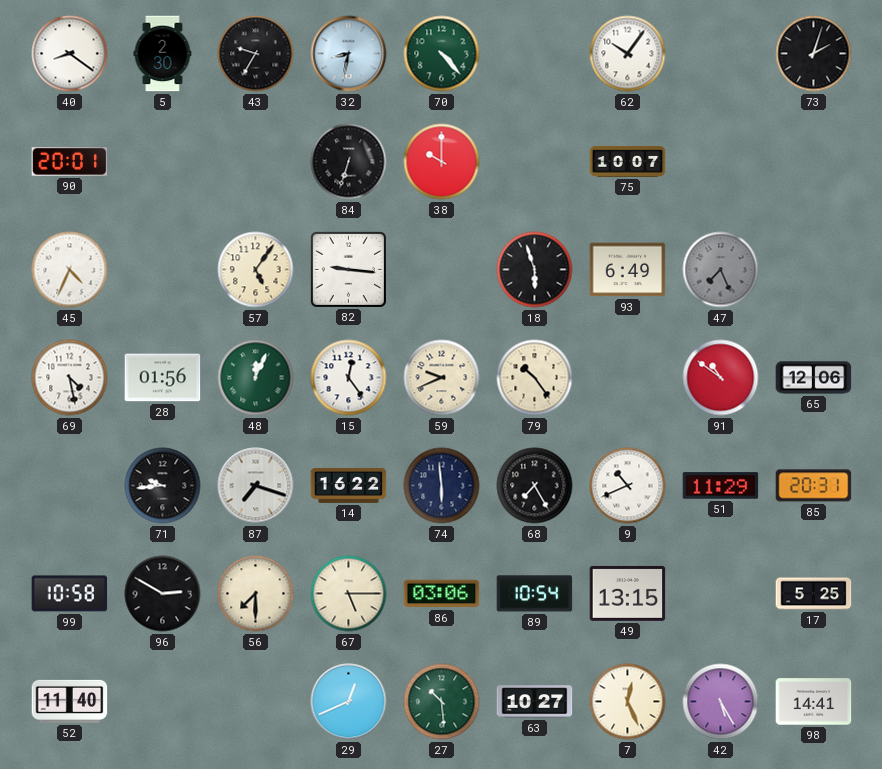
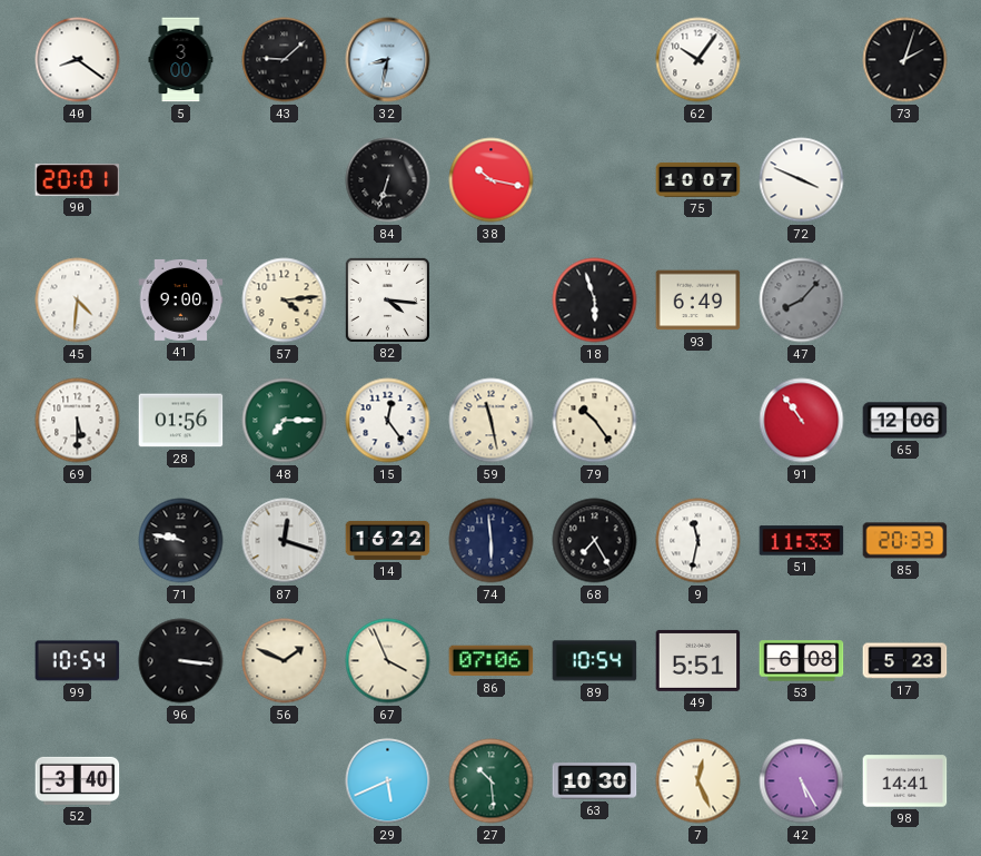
5: 2:30 -> 3:00
43: 9:35 -> 9:08
70: 4:23 -> none
38: 10:00 -> 10:17
72: none -> 3:49
45: 4:34 -> 4:31
41: none -> 9:00
57: 5:06 -> 4:14
82: 9:16 -> 4:16
47: 7:26 -> 8:07
69: 4:28 -> 5:30
48: 12:04 -> 7:15
59: 9:41 -> 11:28
91: 10:51 -> 10:54
71: 9:44 -> 9:47
87: 7:18 -> 12:18
9: 10:41 -> 11:32
51: 11:29 -> 11:33
85: 20:31 -> 20:33
99: 10:58 -> 10:54
96: 2:50 -> 3:16
56: 7:30 -> 1:49
67: 5:15 -> 3:56
86: 03:06 -> 07:06
49: 13:15 -> 5:51
53: none -> 6:08
17: 5:25 -> 5:23
52: 11:40 -> 3:40
29: 12:41 -> 5:41
63: 10:27 -> 10:30
